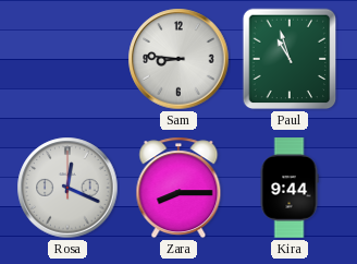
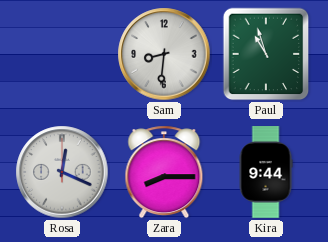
Sam: 8:46 -> 8:31
